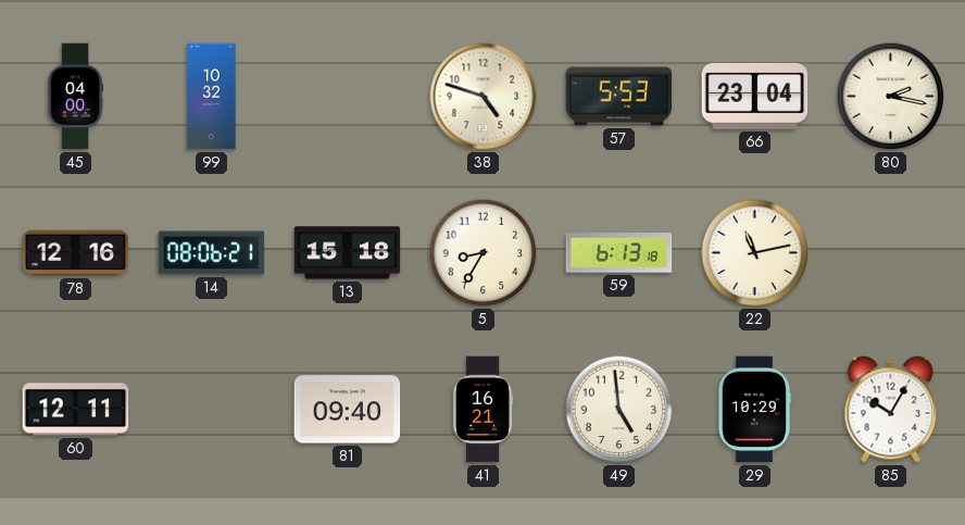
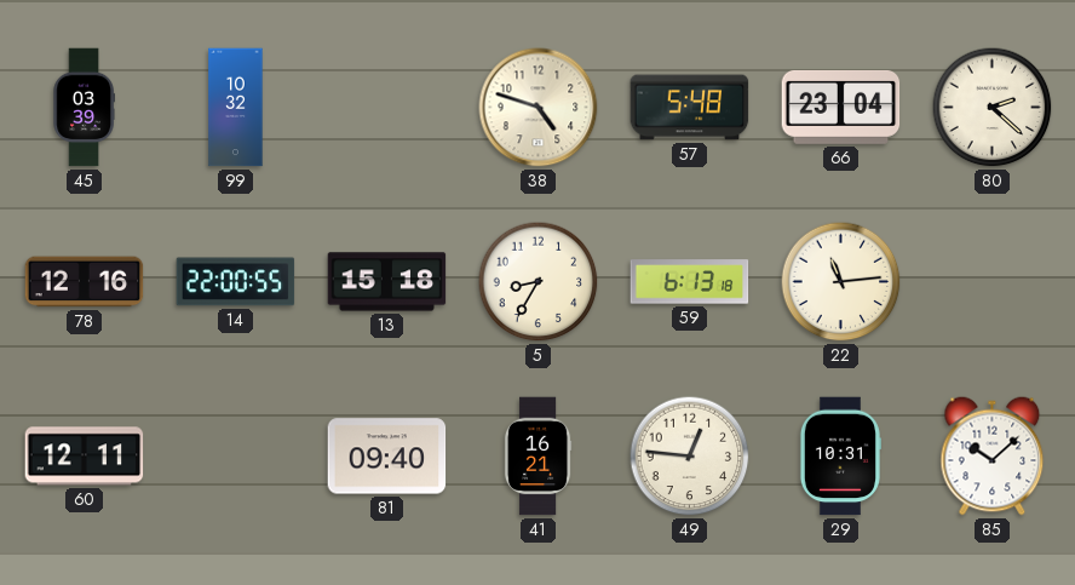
45: 04:00 -> 03:39
57: 5:53 -> 5:48
80: 2:17 -> 2:22
14: 08:06 -> 22:00
22: 11:13 -> 11:14
49: 4:59 -> 12:46
29: 10:29 -> 10:31
85: 10:05 -> 10:08
